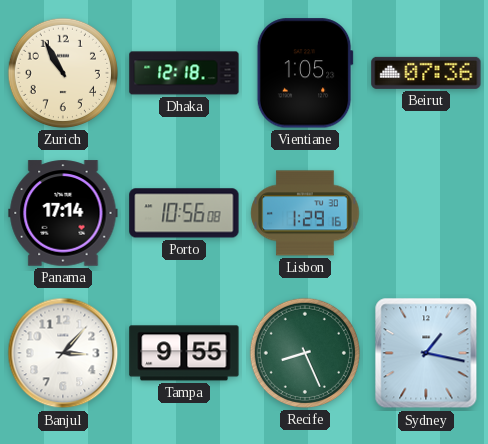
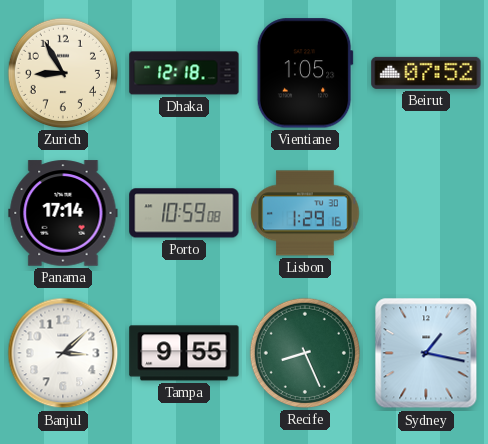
Zurich: 10:55 -> 8:55
Beirut: 07:36 -> 07:52
Porto: 10:56 -> 10:59
Banjul: 3:07 -> 3:08
